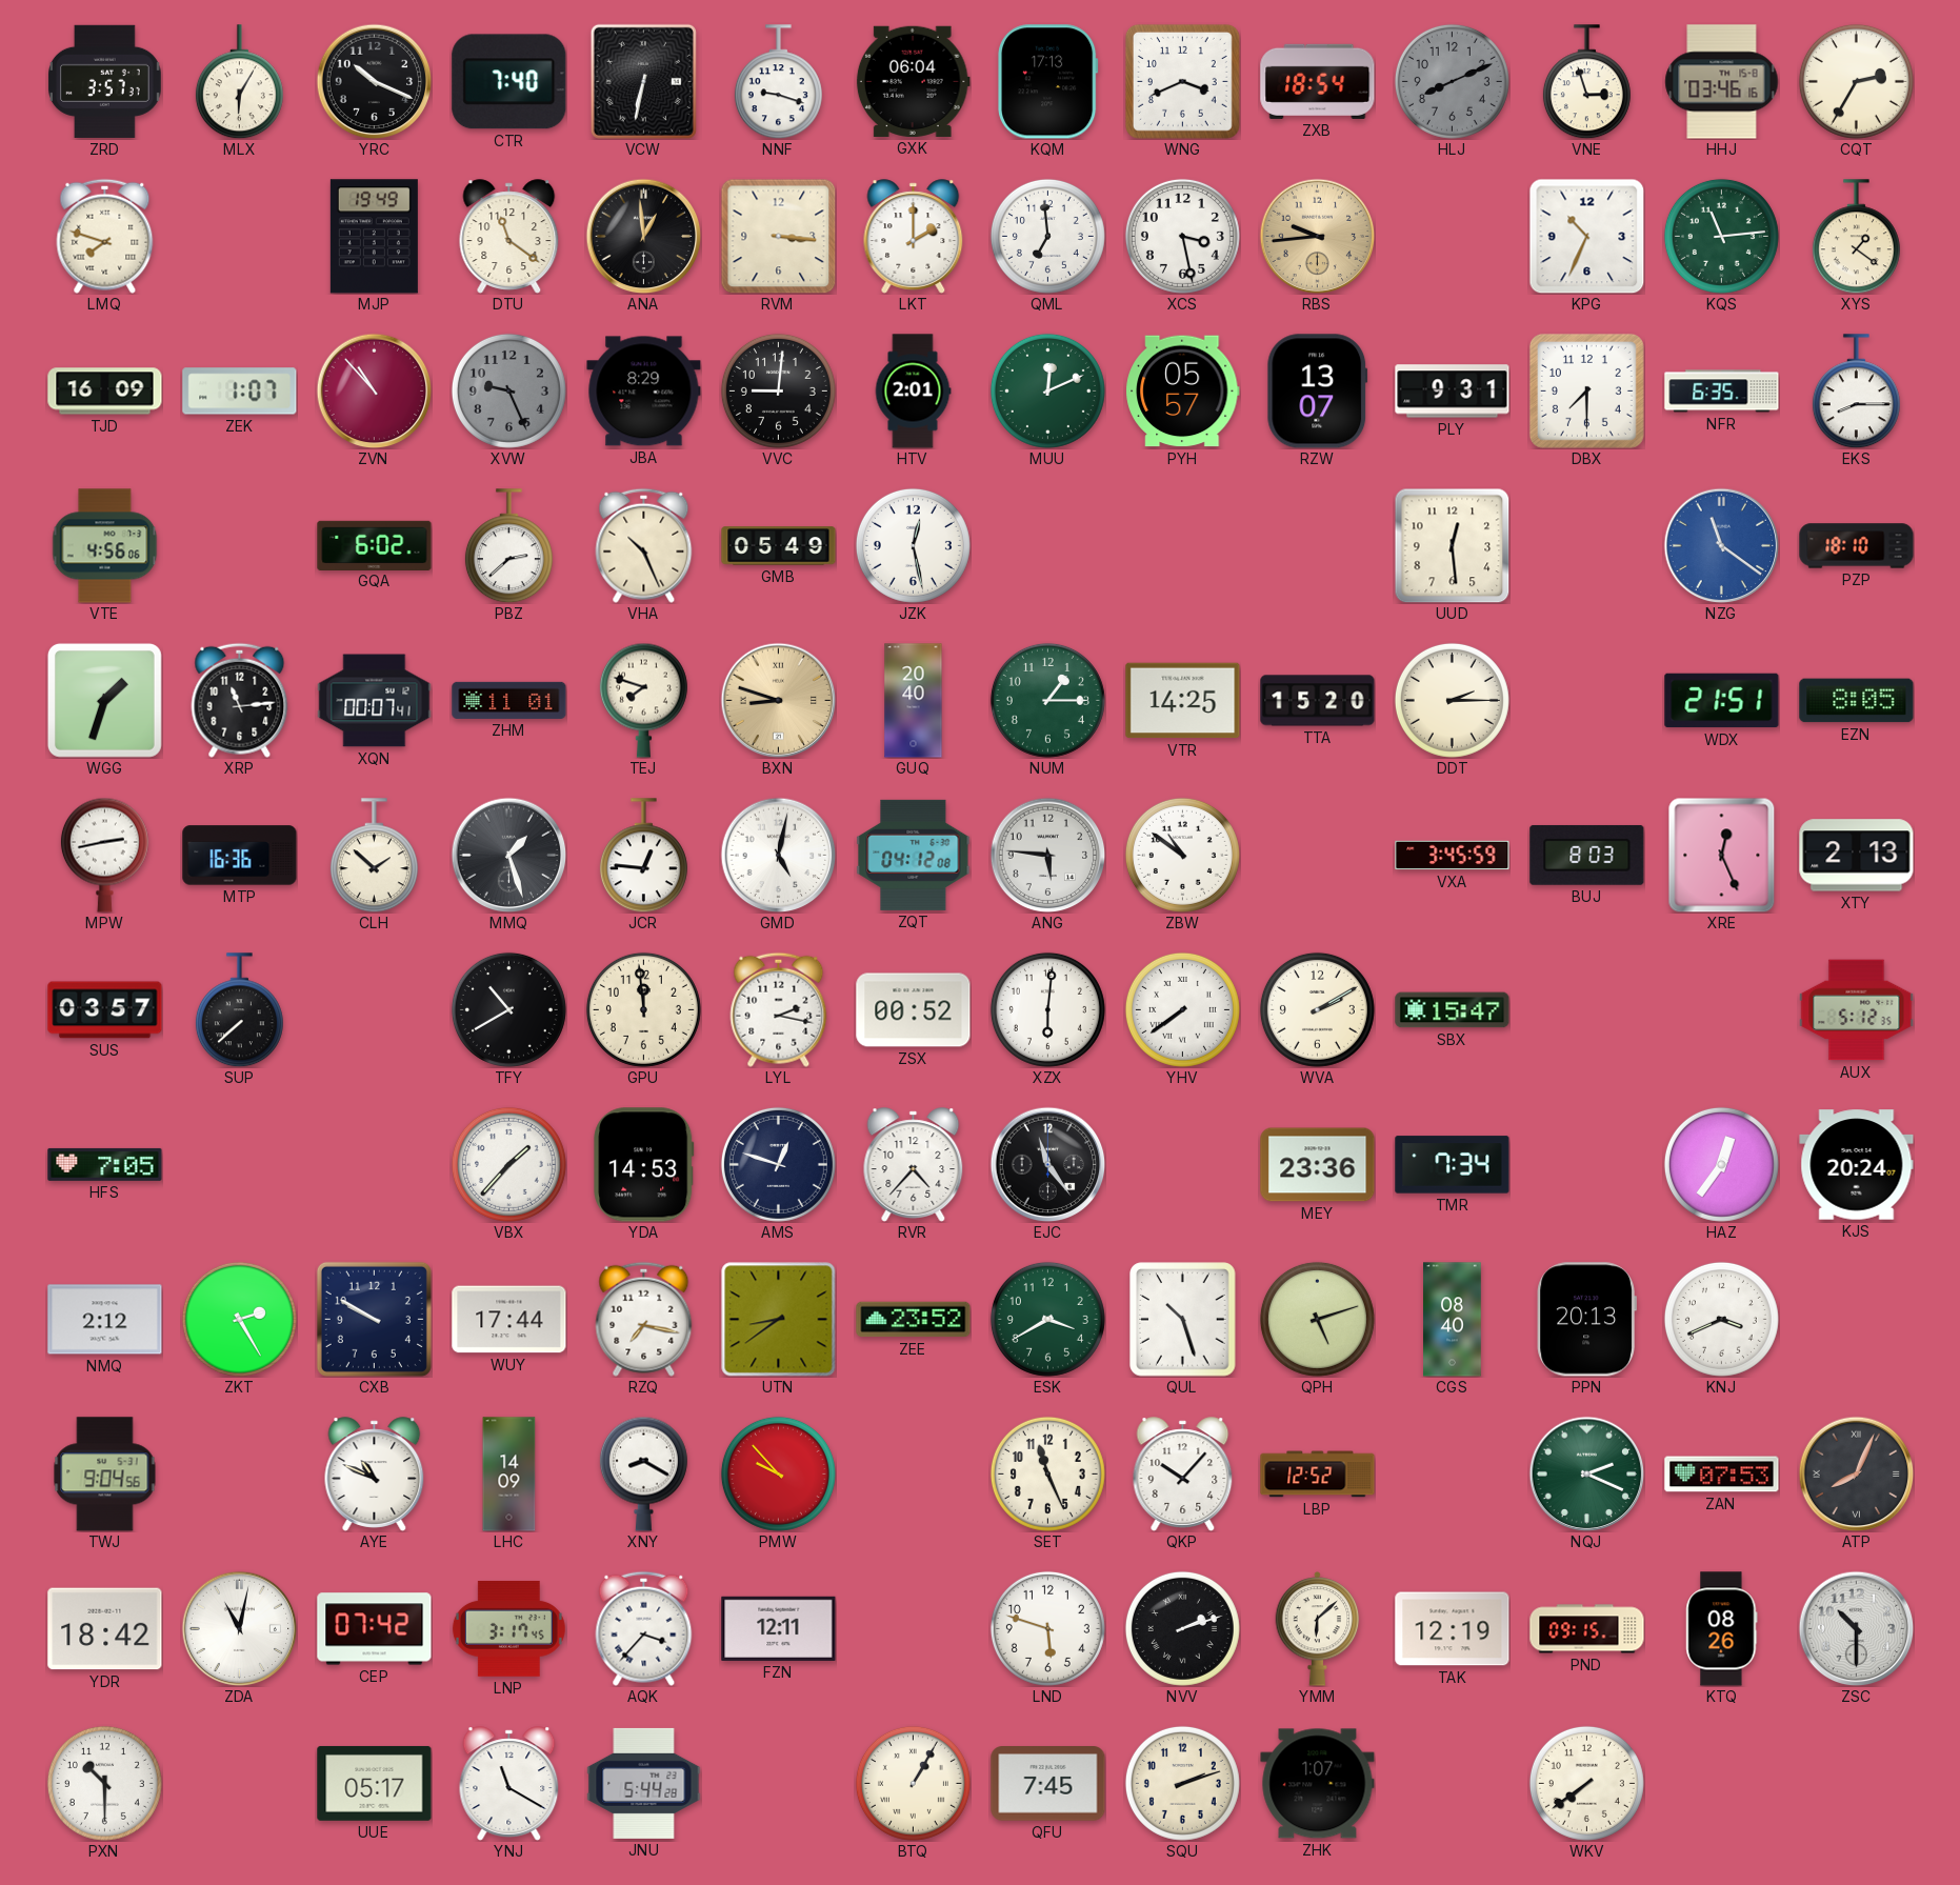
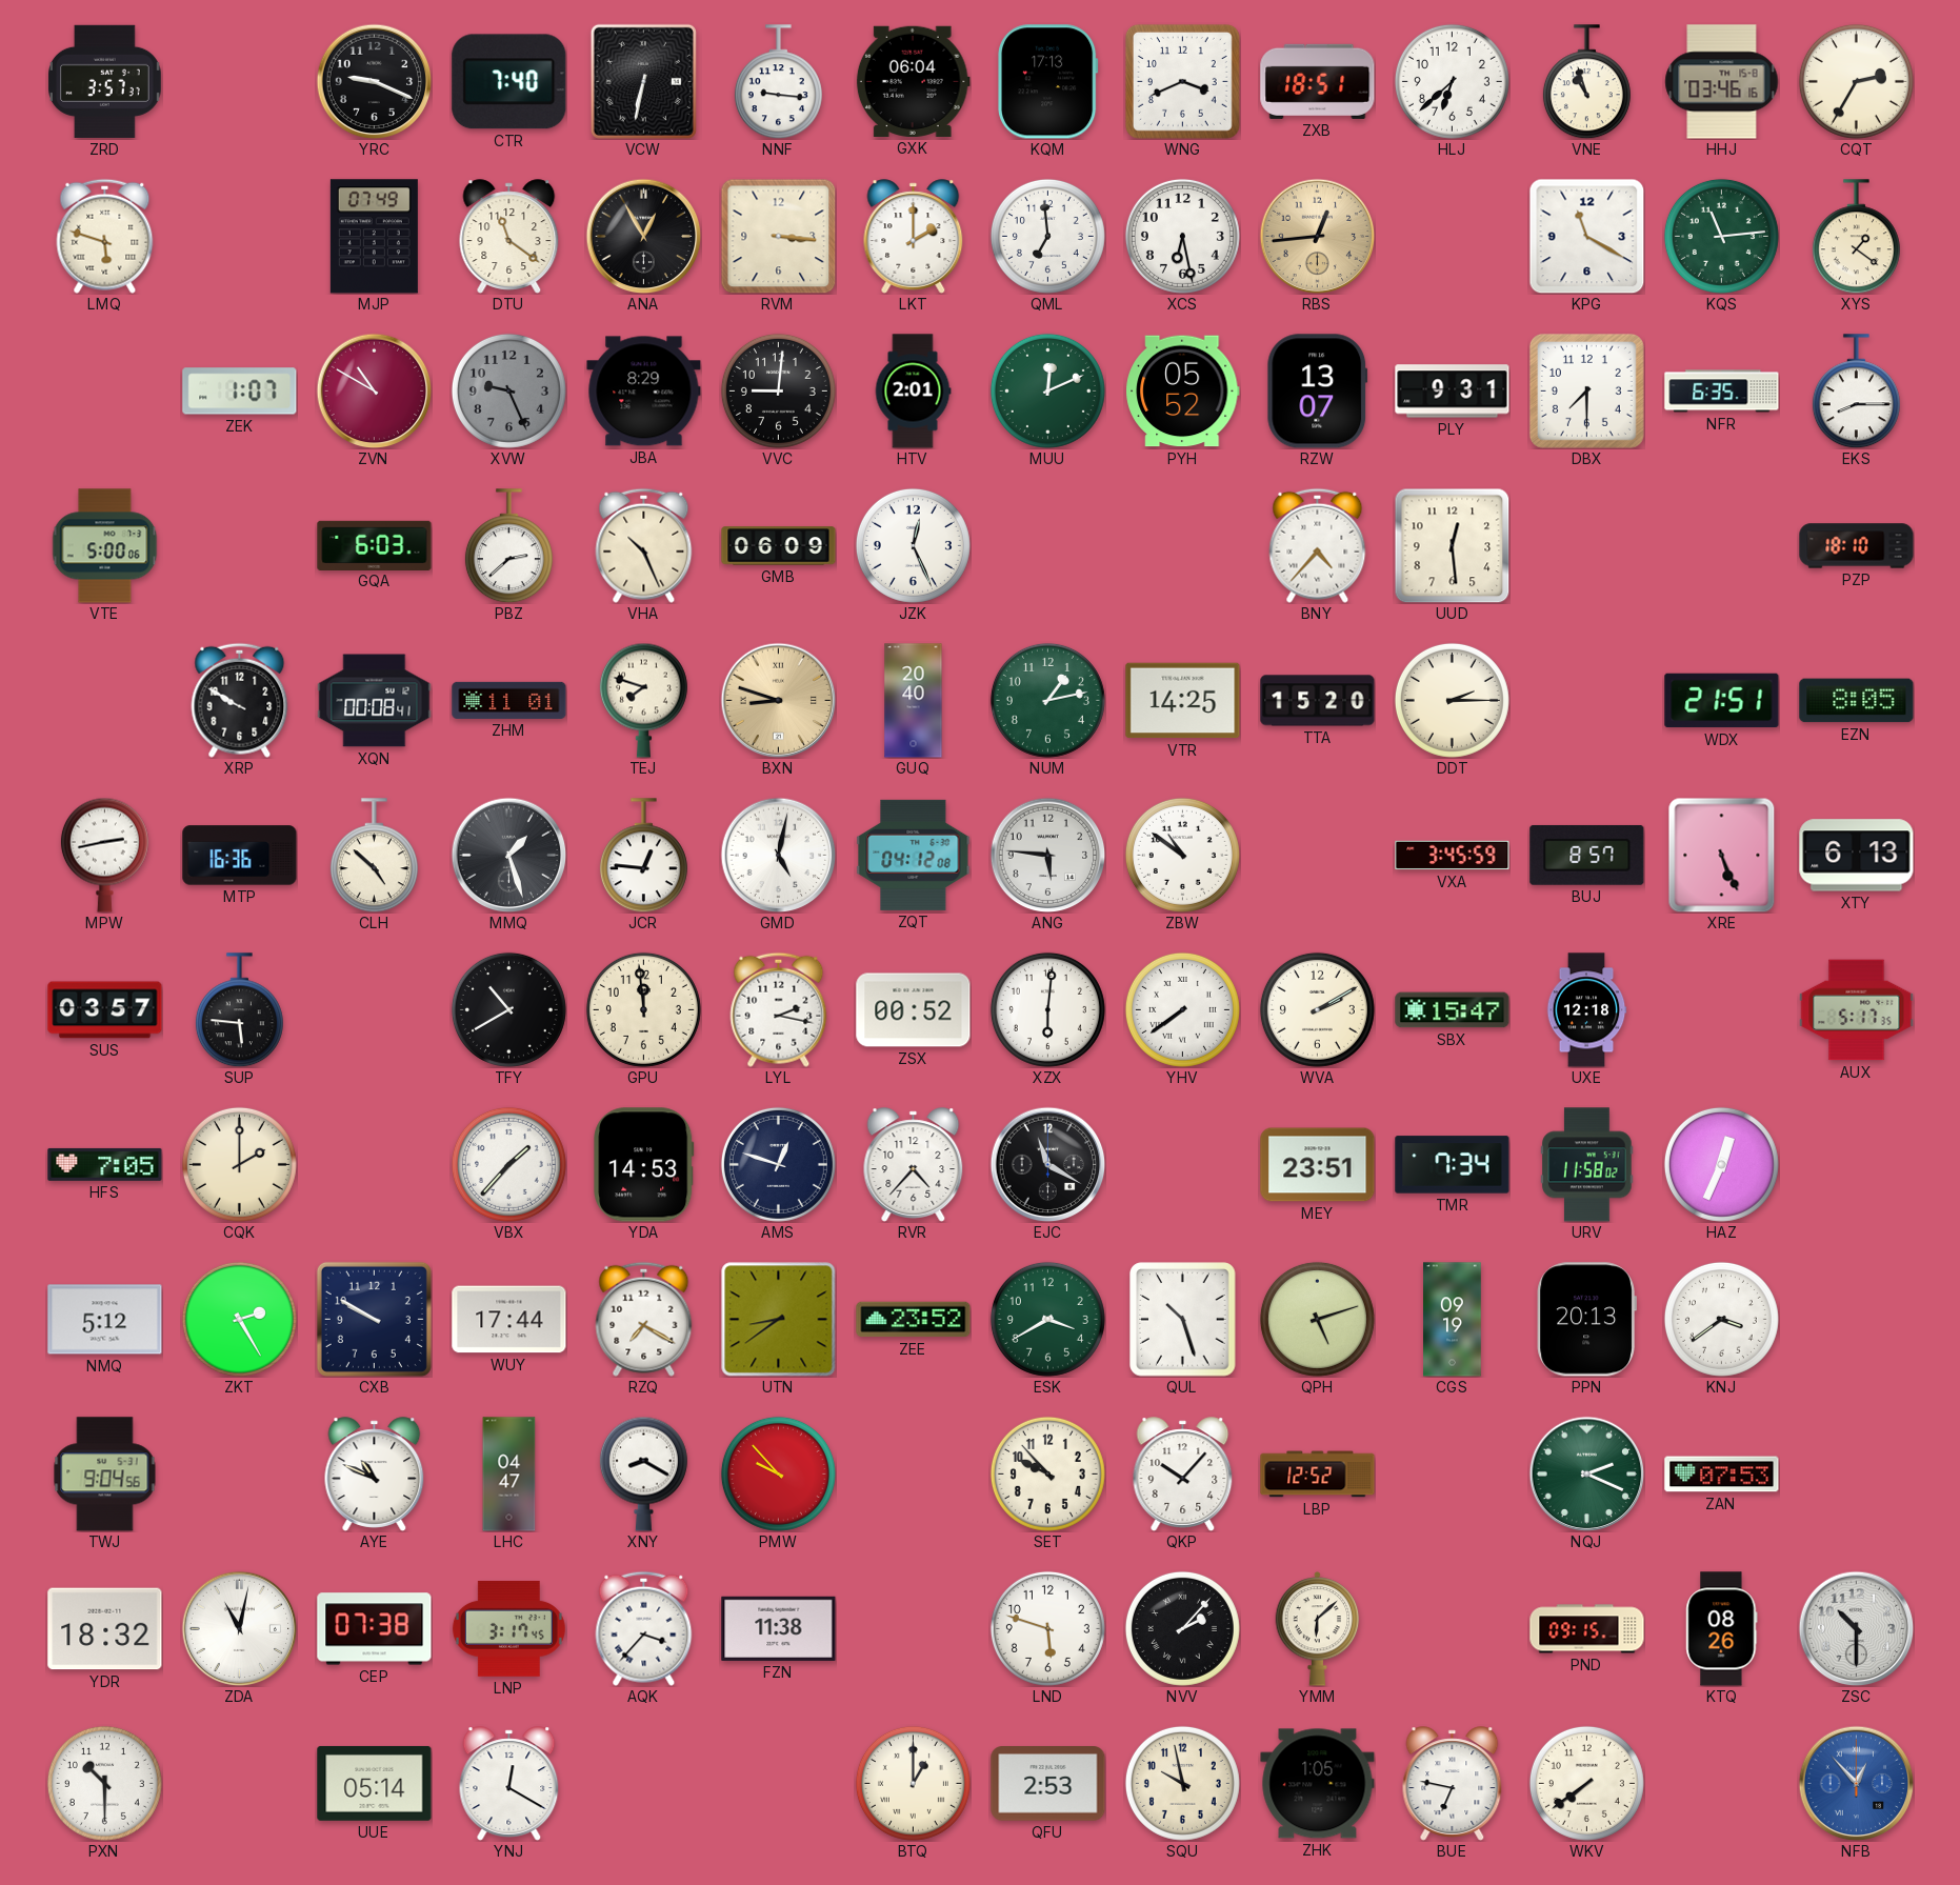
MLX: 6:05 -> none
YRC: 10:19 -> 9:19
NNF: 9:18 -> 9:16
ZXB: 18:54 -> 18:51
HLJ: 8:11 -> 6:38
HLJ dial: grey -> white
VNE: 2:57 -> 10:57
LMQ: 7:48 -> 5:48
MJP: 19:49 -> 07:49
ANA: 12:59 -> 12:55
XCS: 3:28 -> 6:28
RBS: 9:44 -> 12:44
KPG: 10:34 -> 11:20
TJD: 16:09 -> none
ZVN: 10:53 -> 10:50
PYH: 05:57 -> 05:52
VTE: 4:56 -> 5:00
GQA: 6:02 -> 6:03
GMB: 05:49 -> 06:09
JZK: 12:28 -> 12:26
BNY: none -> 4:37
NZG: 11:21 -> none
WGG: 1:33 -> none
XRP: 11:14 -> 9:50
XQN: 00:07 -> 00:08
NUM: 1:15 -> 1:13
CLH: 1:52 -> 4:52
BUJ: 8:03 -> 8:57
XRE: 12:26 -> 5:26
XTY: 2:13 -> 6:13
SUP: 7:38 -> 5:46
UXE: none -> 12:18
AUX: 5:12 -> 5:17
CQK: none -> 2:00
EJC: 11:24 -> 11:20
MEY: 23:36 -> 23:51
URV: none -> 11:58
HAZ: 12:36 -> 12:34
KJS: 20:24 -> none
NMQ: 2:12 -> 5:12
RZQ: 7:17 -> 7:20
CGS: 08:40 -> 09:19
KNJ: 3:41 -> 3:39
LHC: 14:09 -> 04:47
SET: 11:26 -> 9:53
ATP: 8:04 -> none
YDR: 18:42 -> 18:32
CEP: 07:42 -> 07:38
FZN: 12:11 -> 11:38
NVV: 2:12 -> 2:07
TAK: 12:19 -> none
UUE: 05:17 -> 05:14
YNJ: 11:20 -> 12:20
JNU: 5:44 -> none
BTQ: 1:05 -> 1:00
QFU: 7:45 -> 2:53
SQU: 2:12 -> 9:58
ZHK: 1:07 -> 1:05
BUE: none -> 6:47
NFB: none -> 12:53
